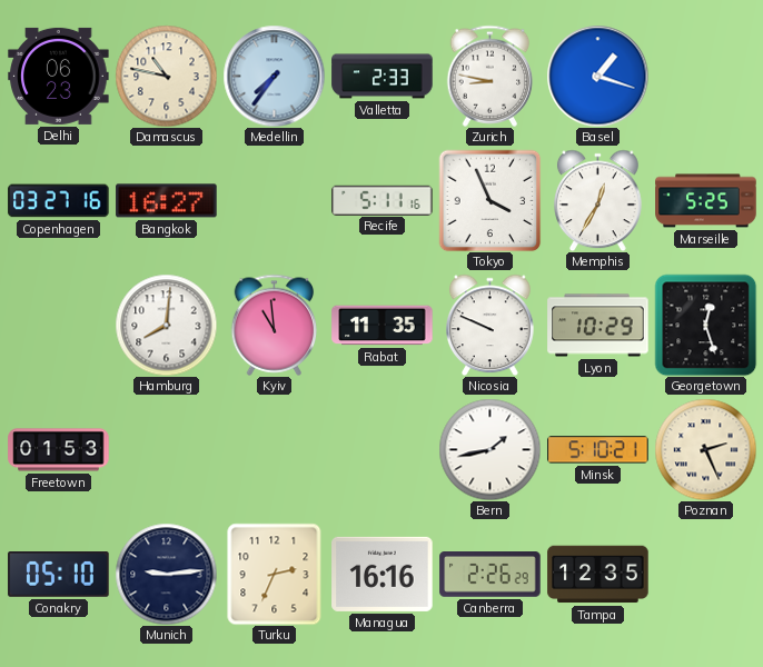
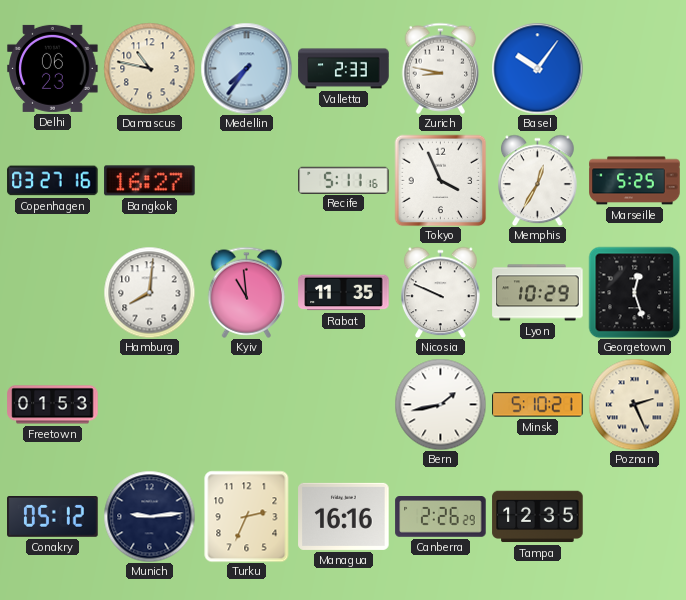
Basel: 1:18 -> 10:06
Conakry: 05:10 -> 05:12
